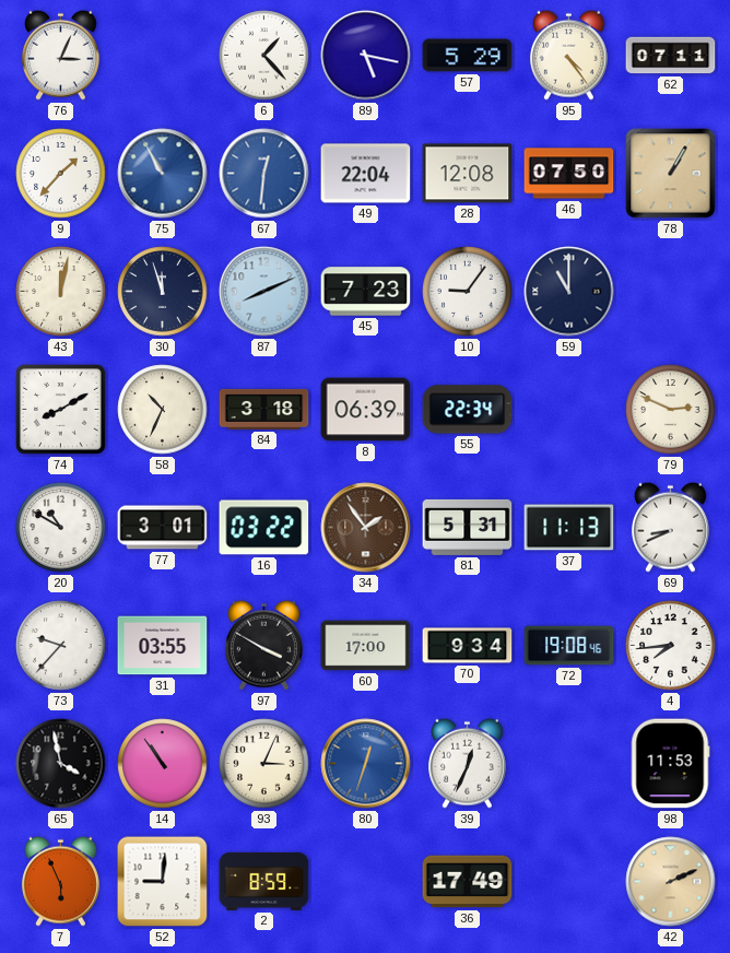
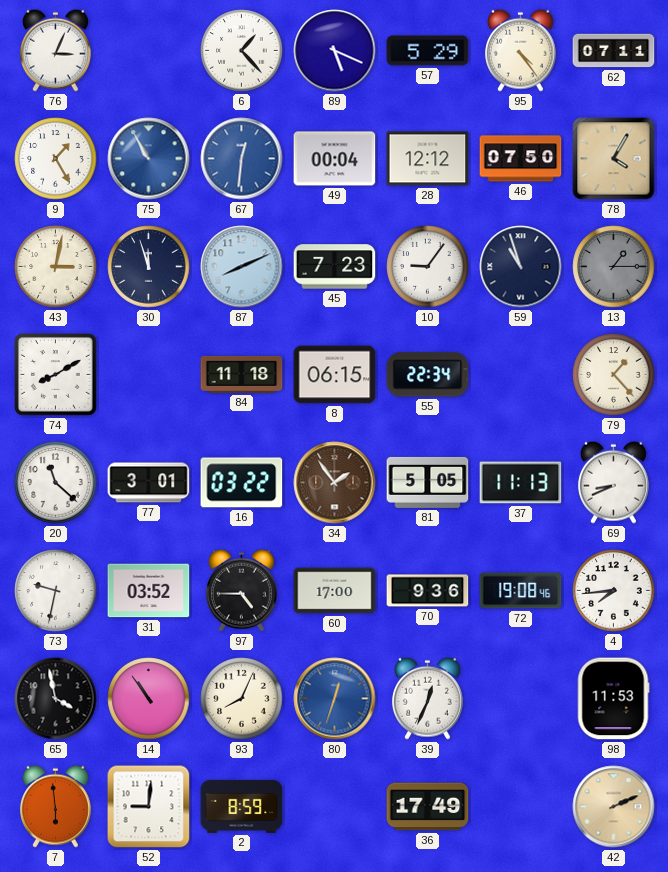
89: 5:17 -> 5:19
9: 1:37 -> 1:25
49: 22:04 -> 00:04
28: 12:08 -> 12:12
78: 1:05 -> 4:05
43: 12:02 -> 3:02
59: 11:00 -> 10:57
13: none -> 1:15
58: 10:34 -> none
84: 3:18 -> 11:18
8: 06:39 -> 06:15
79: 2:49 -> 1:23
20: 10:50 -> 11:22
81: 5:31 -> 5:05
73: 9:37 -> 9:32
31: 03:55 -> 03:52
97: 3:50 -> 4:45
70: 9:34 -> 9:36
93: 3:04 -> 8:04
7: 5:56 -> 5:59
